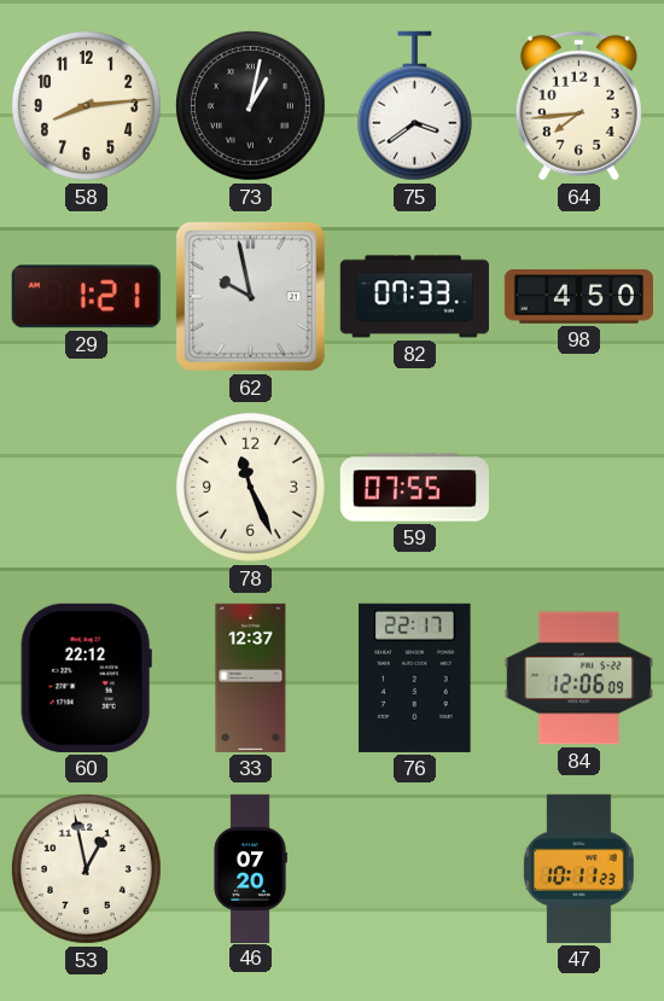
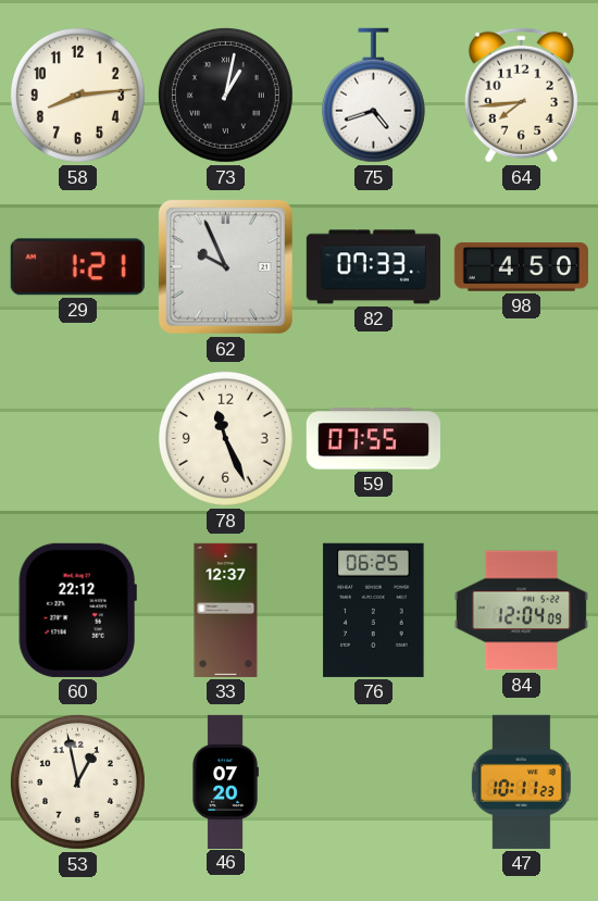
75: 3:39 -> 4:42
62: 9:58 -> 9:56
76: 22:17 -> 06:25
84: 12:06 -> 12:04
